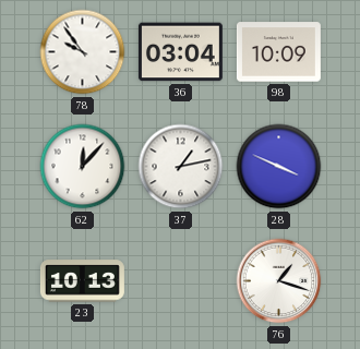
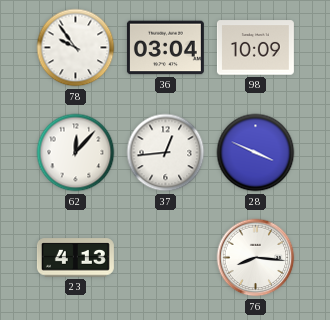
37: 1:13 -> 12:44
23: 10:13 -> 4:13
76: 1:18 -> 8:16
